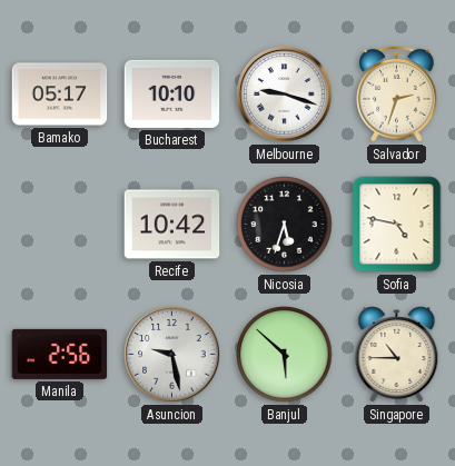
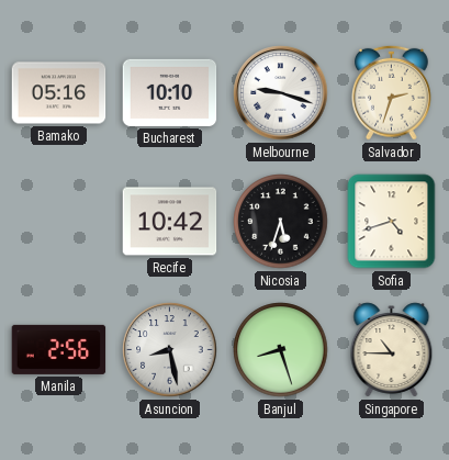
Bamako: 05:17 -> 05:16
Sofia: 4:47 -> 4:42
Asuncion: 9:28 -> 8:28
Banjul: 5:52 -> 8:27
